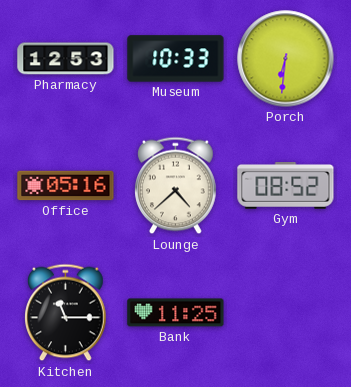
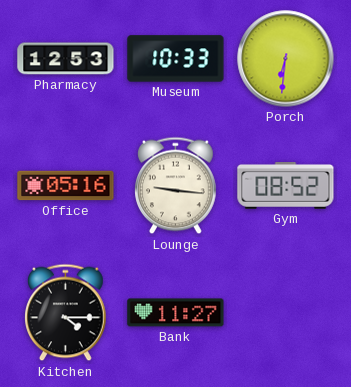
Lounge: 4:38 -> 9:16
Kitchen: 11:15 -> 4:15
Bank: 11:25 -> 11:27
